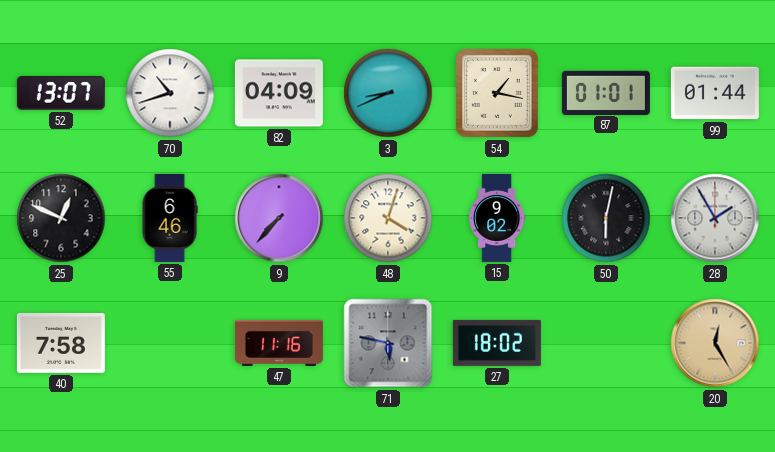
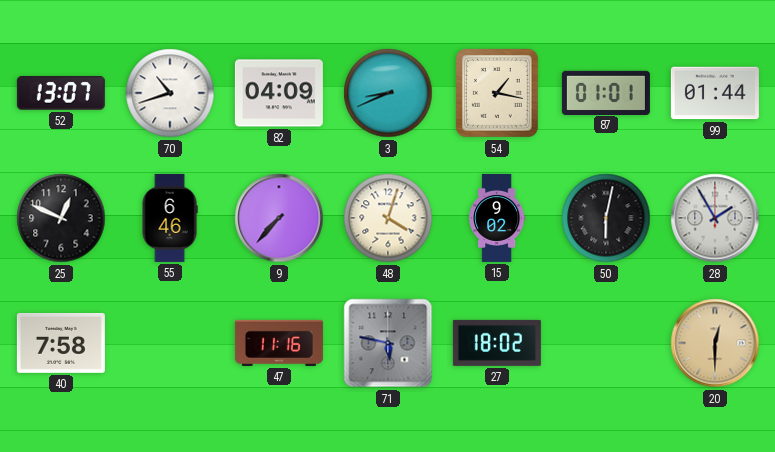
20: 12:25 -> 12:30
